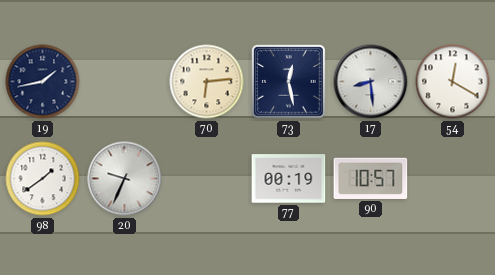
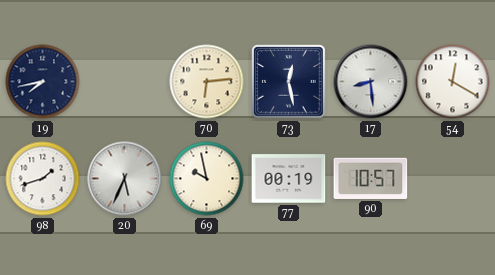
19: 1:43 -> 7:43
98: 1:39 -> 1:42
20: 9:34 -> 5:34
69: none -> 9:58
